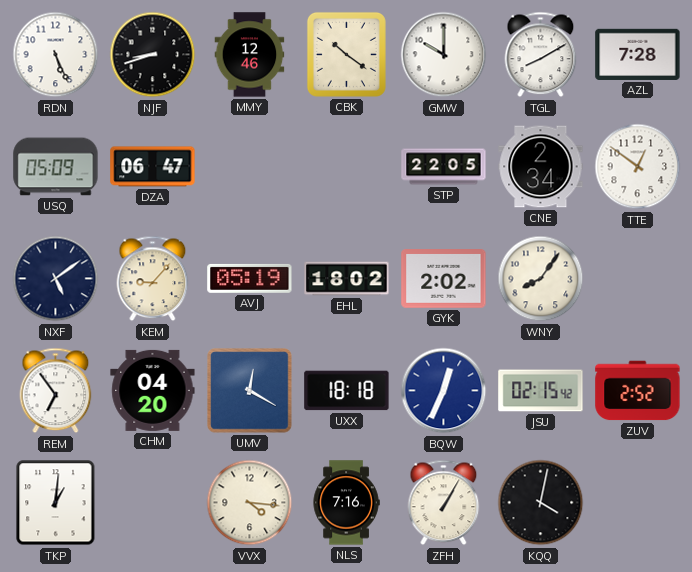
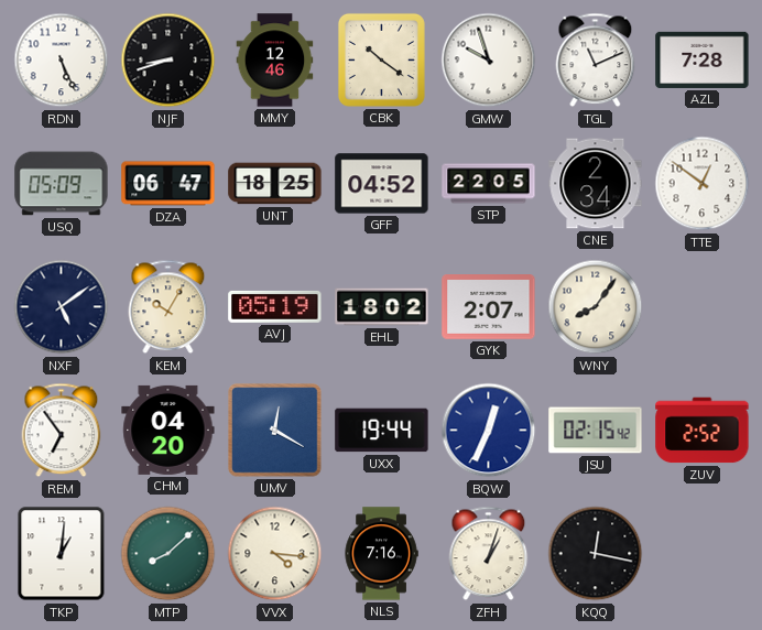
GMW: 10:00 -> 9:57
TGL: 8:10 -> 11:11
UNT: none -> 18:25
GFF: none -> 04:52
KEM: 9:07 -> 10:05
GYK: 2:02 -> 2:07
UXX: 18:18 -> 19:44
MTP: none -> 8:08
ZFH: 1:05 -> 1:03
KQQ: 4:02 -> 12:17
